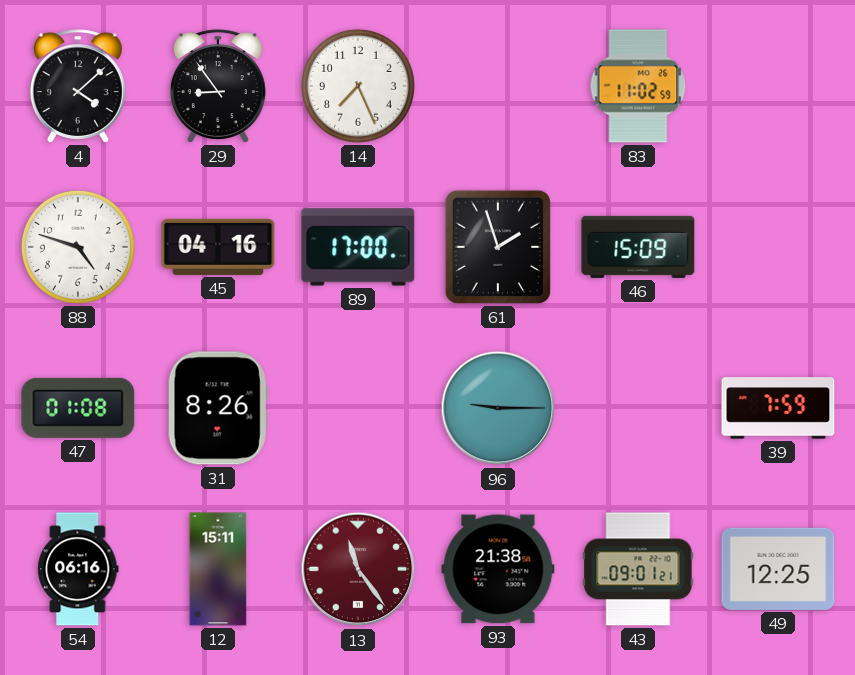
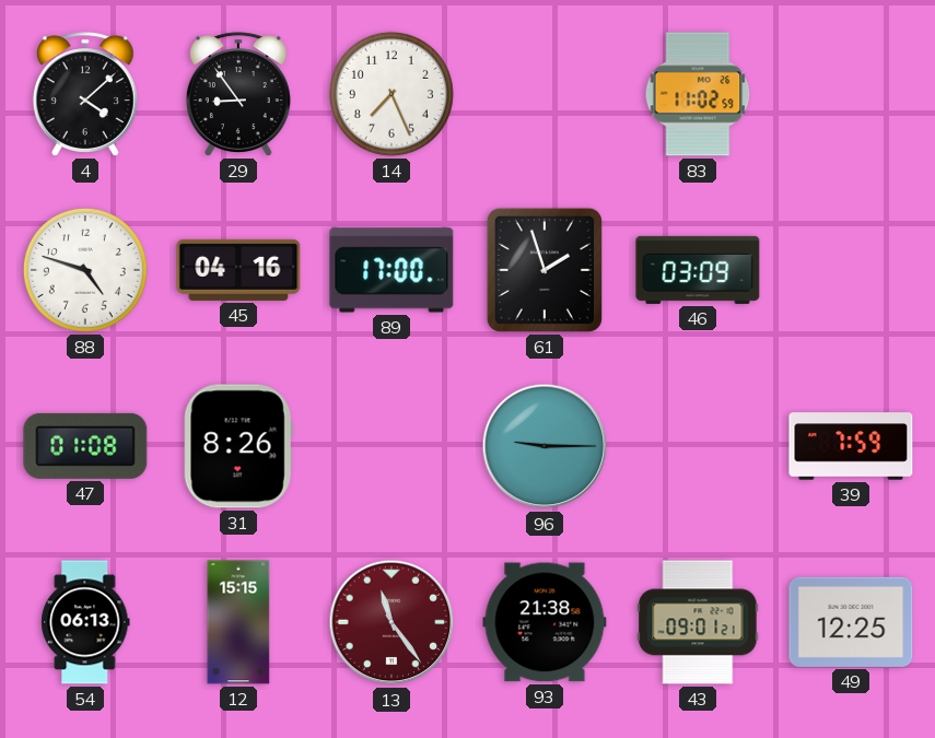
46: 15:09 -> 03:09
54: 06:16 -> 06:13
12: 15:11 -> 15:15
